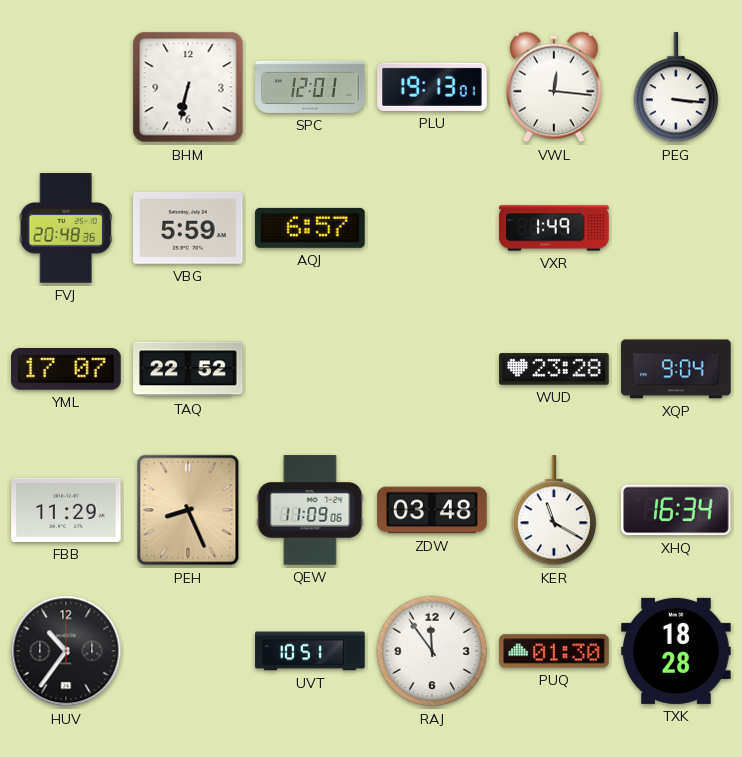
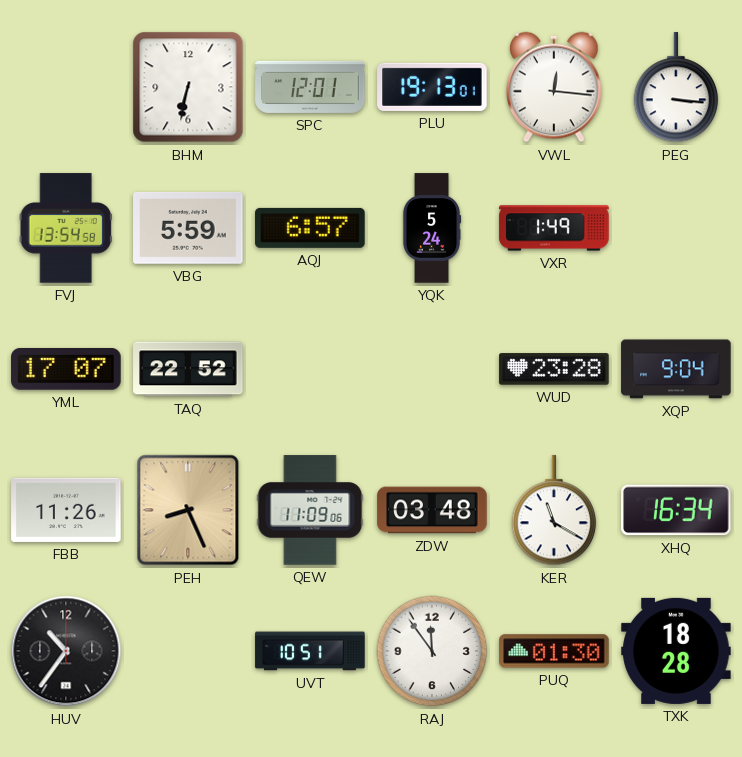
FVJ: 20:48 -> 13:54
YQK: none -> 5:24
FBB: 11:29 -> 11:26
